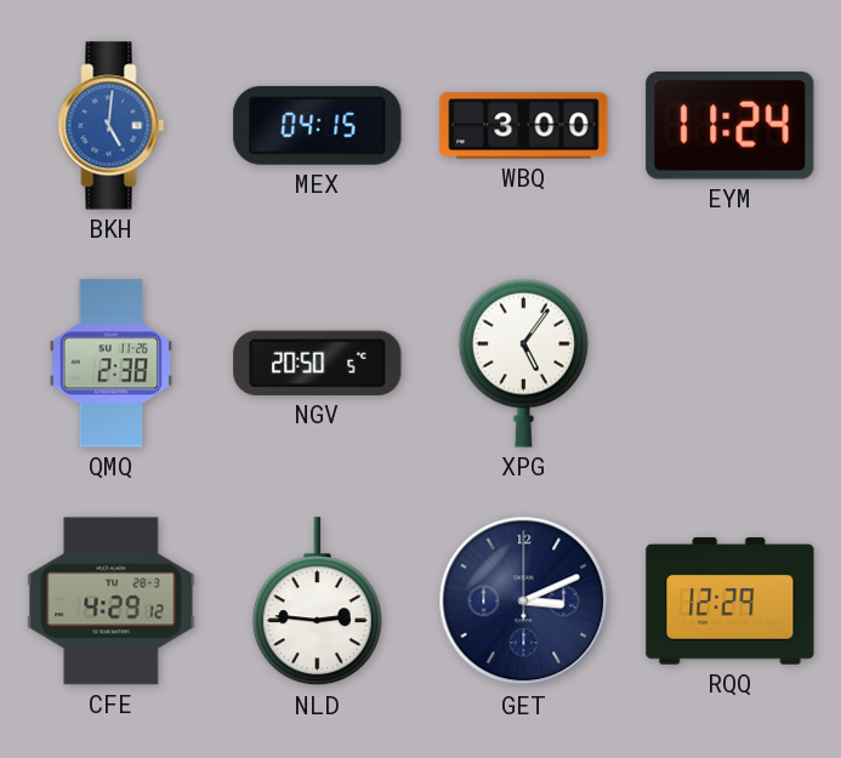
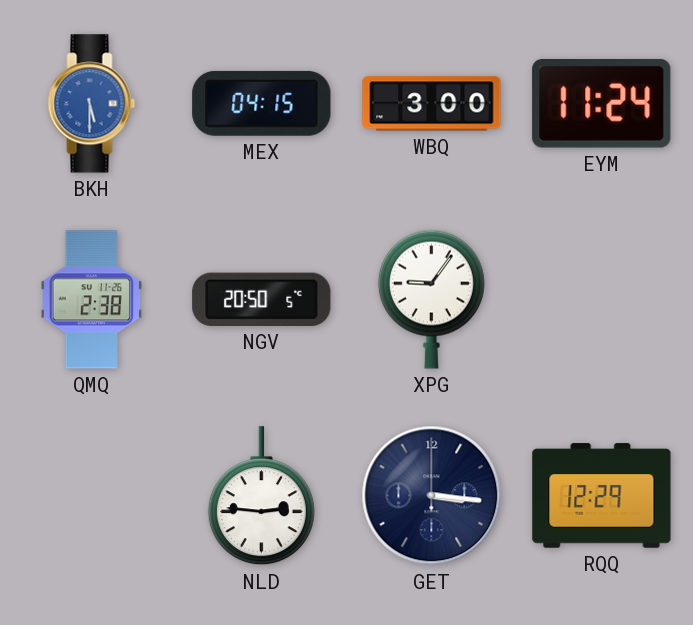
BKH: 5:01 -> 5:30
XPG: 5:06 -> 9:06
CFE: 4:29 -> none
GET: 3:11 -> 3:16
